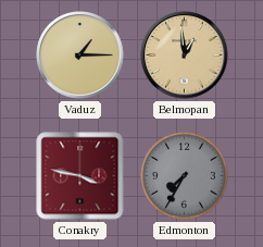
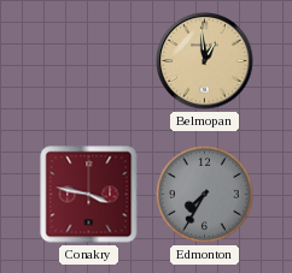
Vaduz: 1:15 -> none
